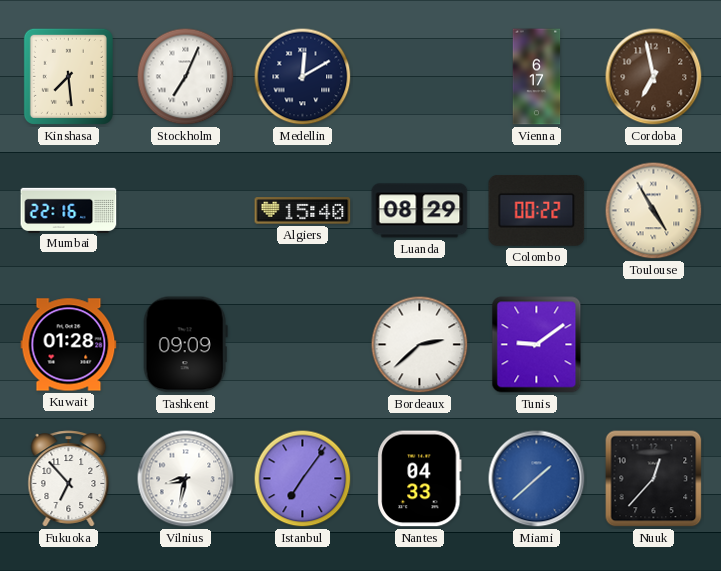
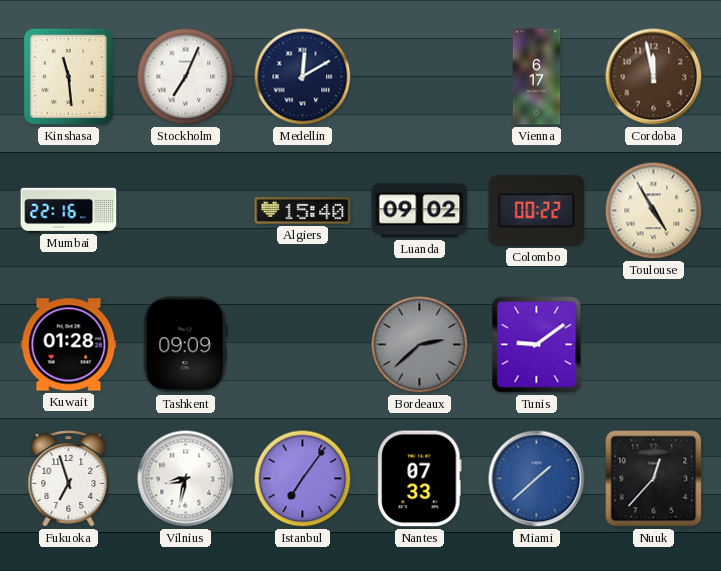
Kinshasa: 7:29 -> 11:29
Cordoba: 6:58 -> 11:58
Luanda: 08:29 -> 09:02
Bordeaux dial: white -> grey
Fukuoka: 6:53 -> 6:57
Nantes: 04:33 -> 07:33
